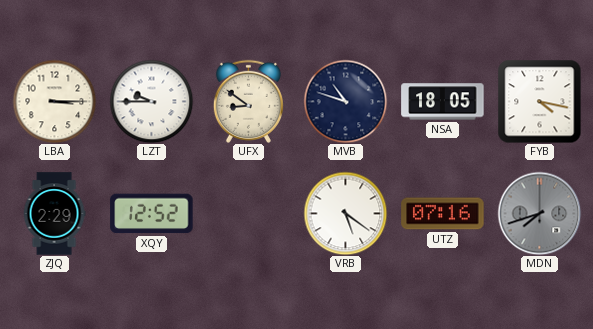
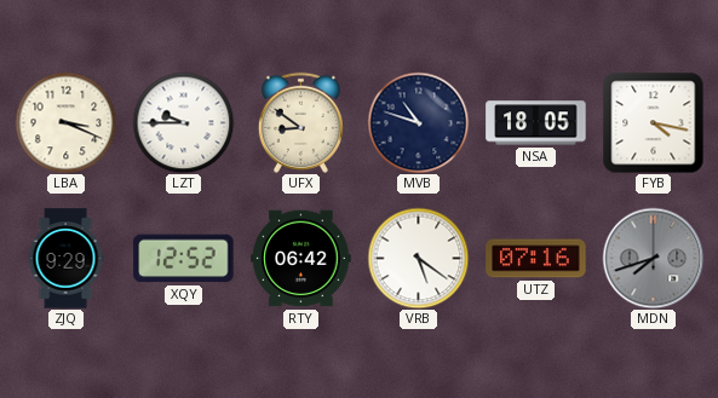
LBA: 3:15 -> 3:19
ZJQ: 2:29 -> 9:29
RTY: none -> 06:42
